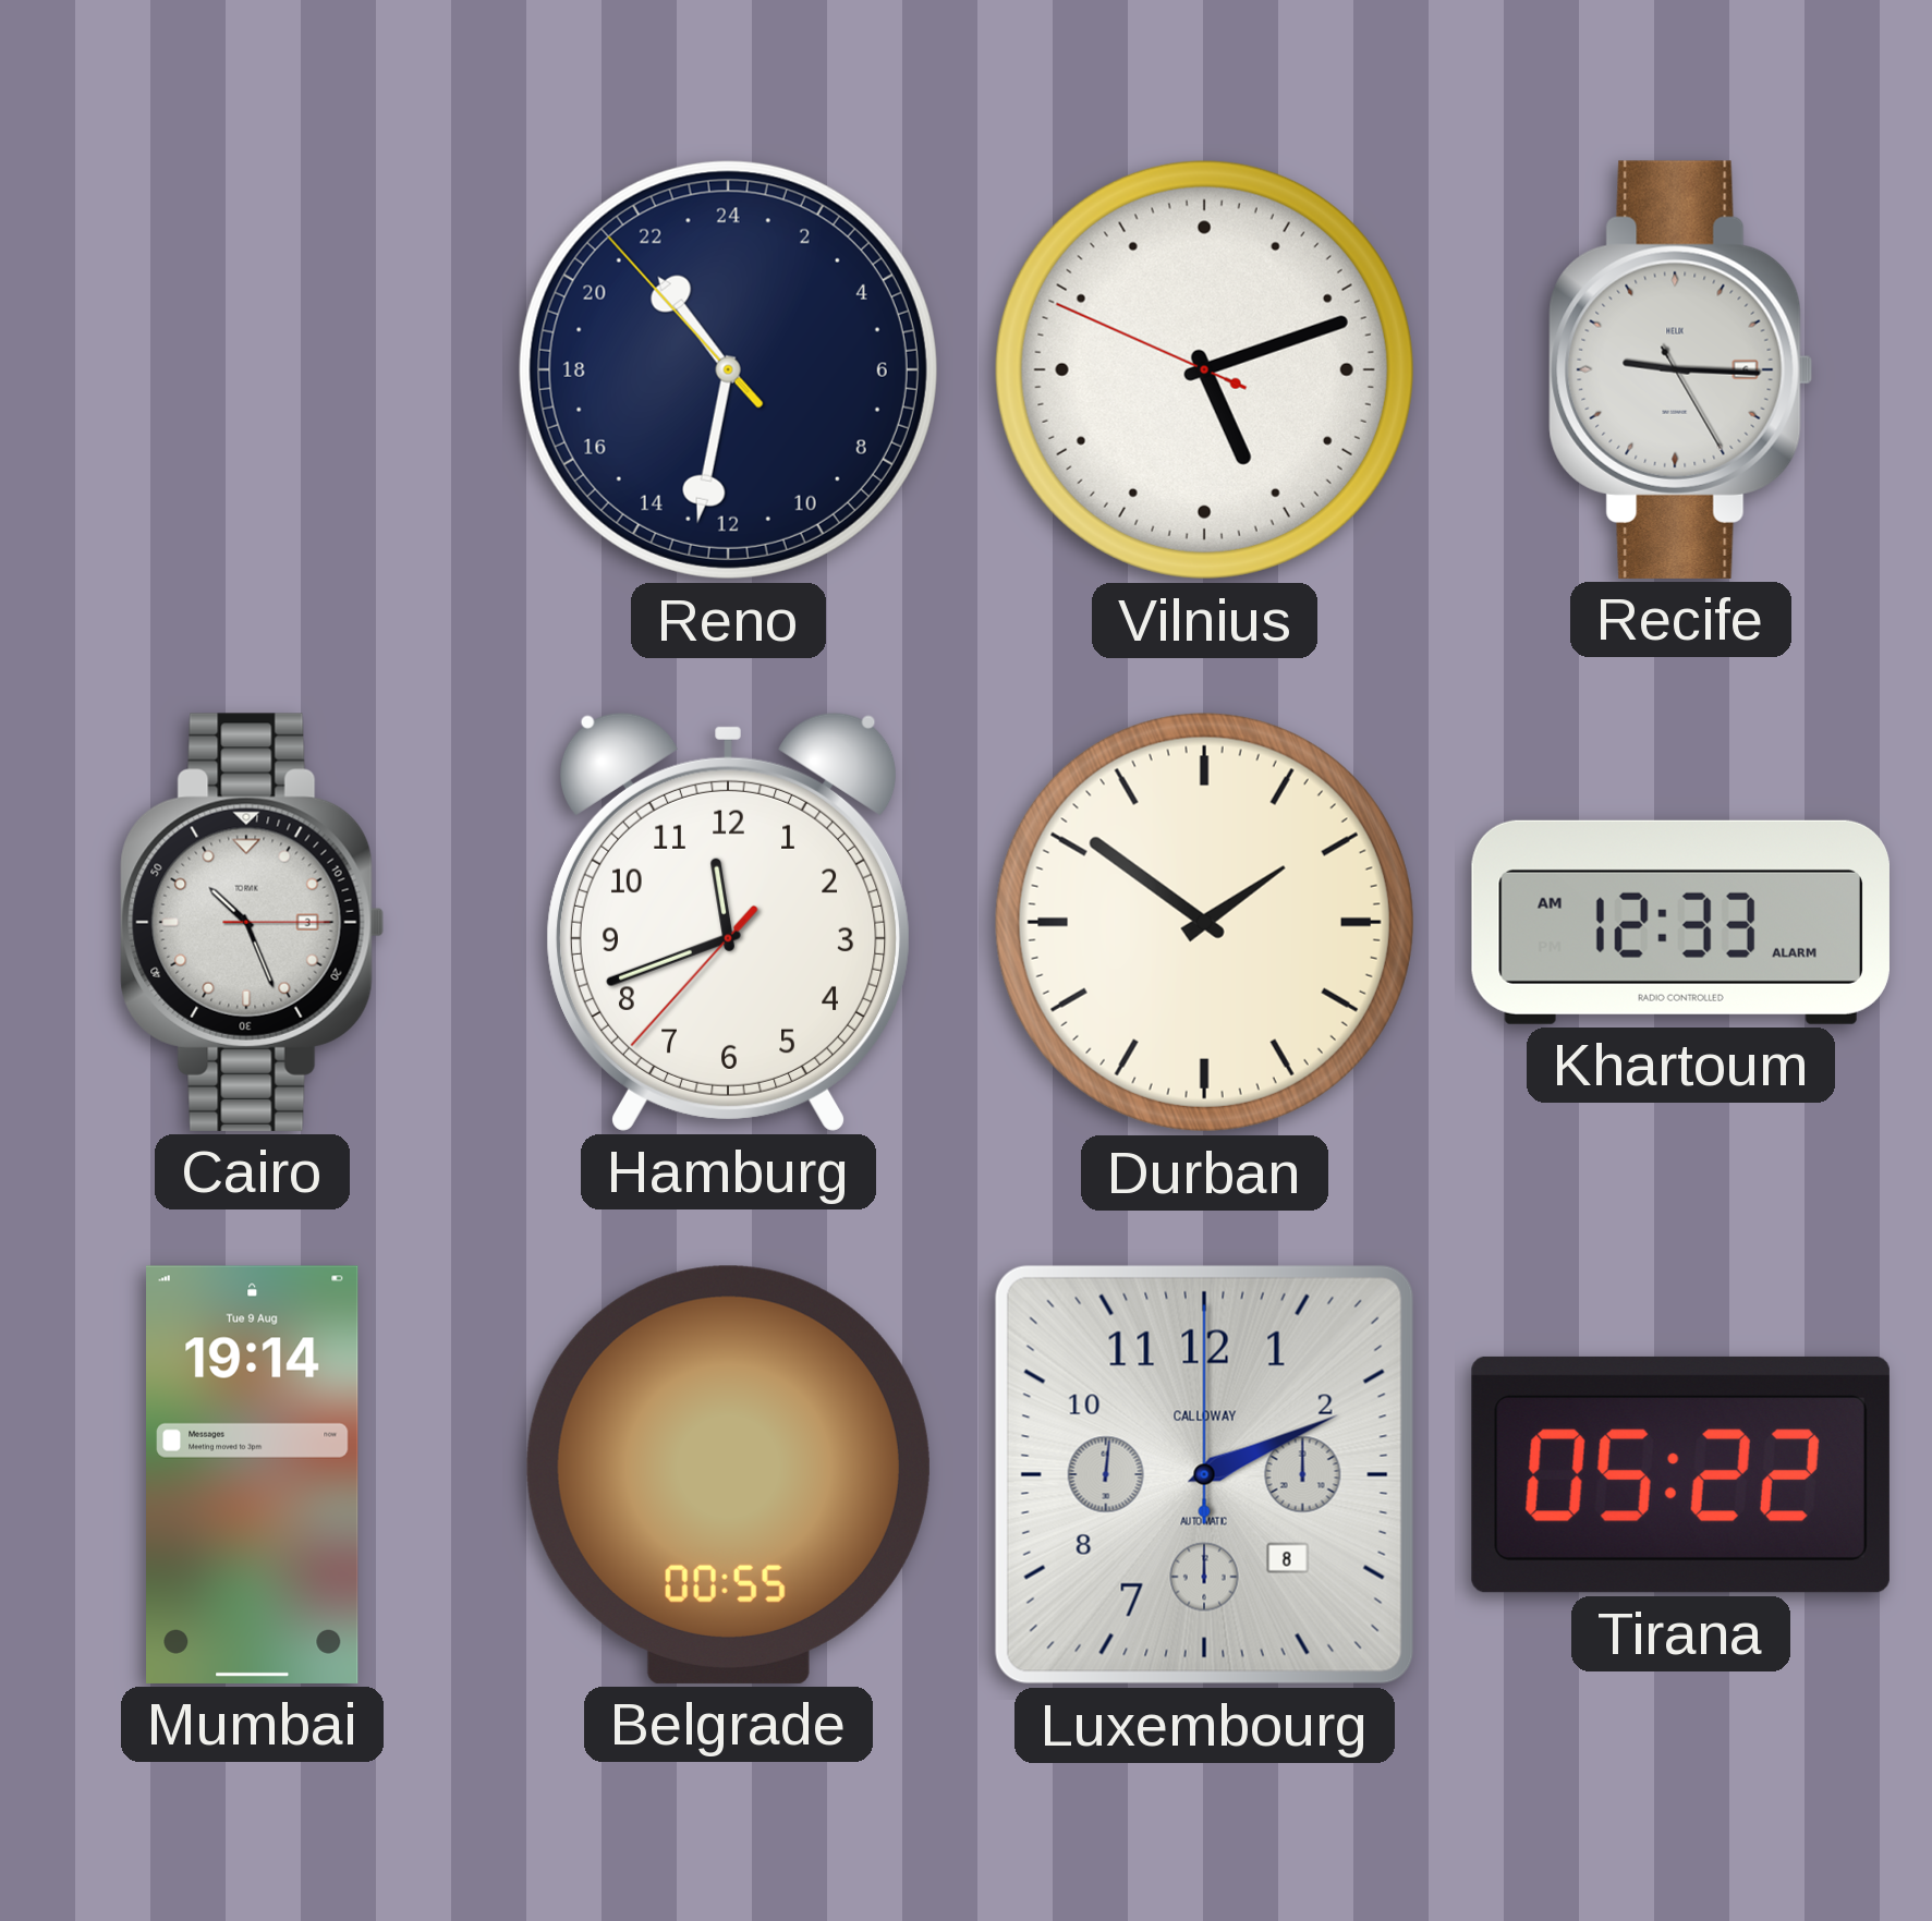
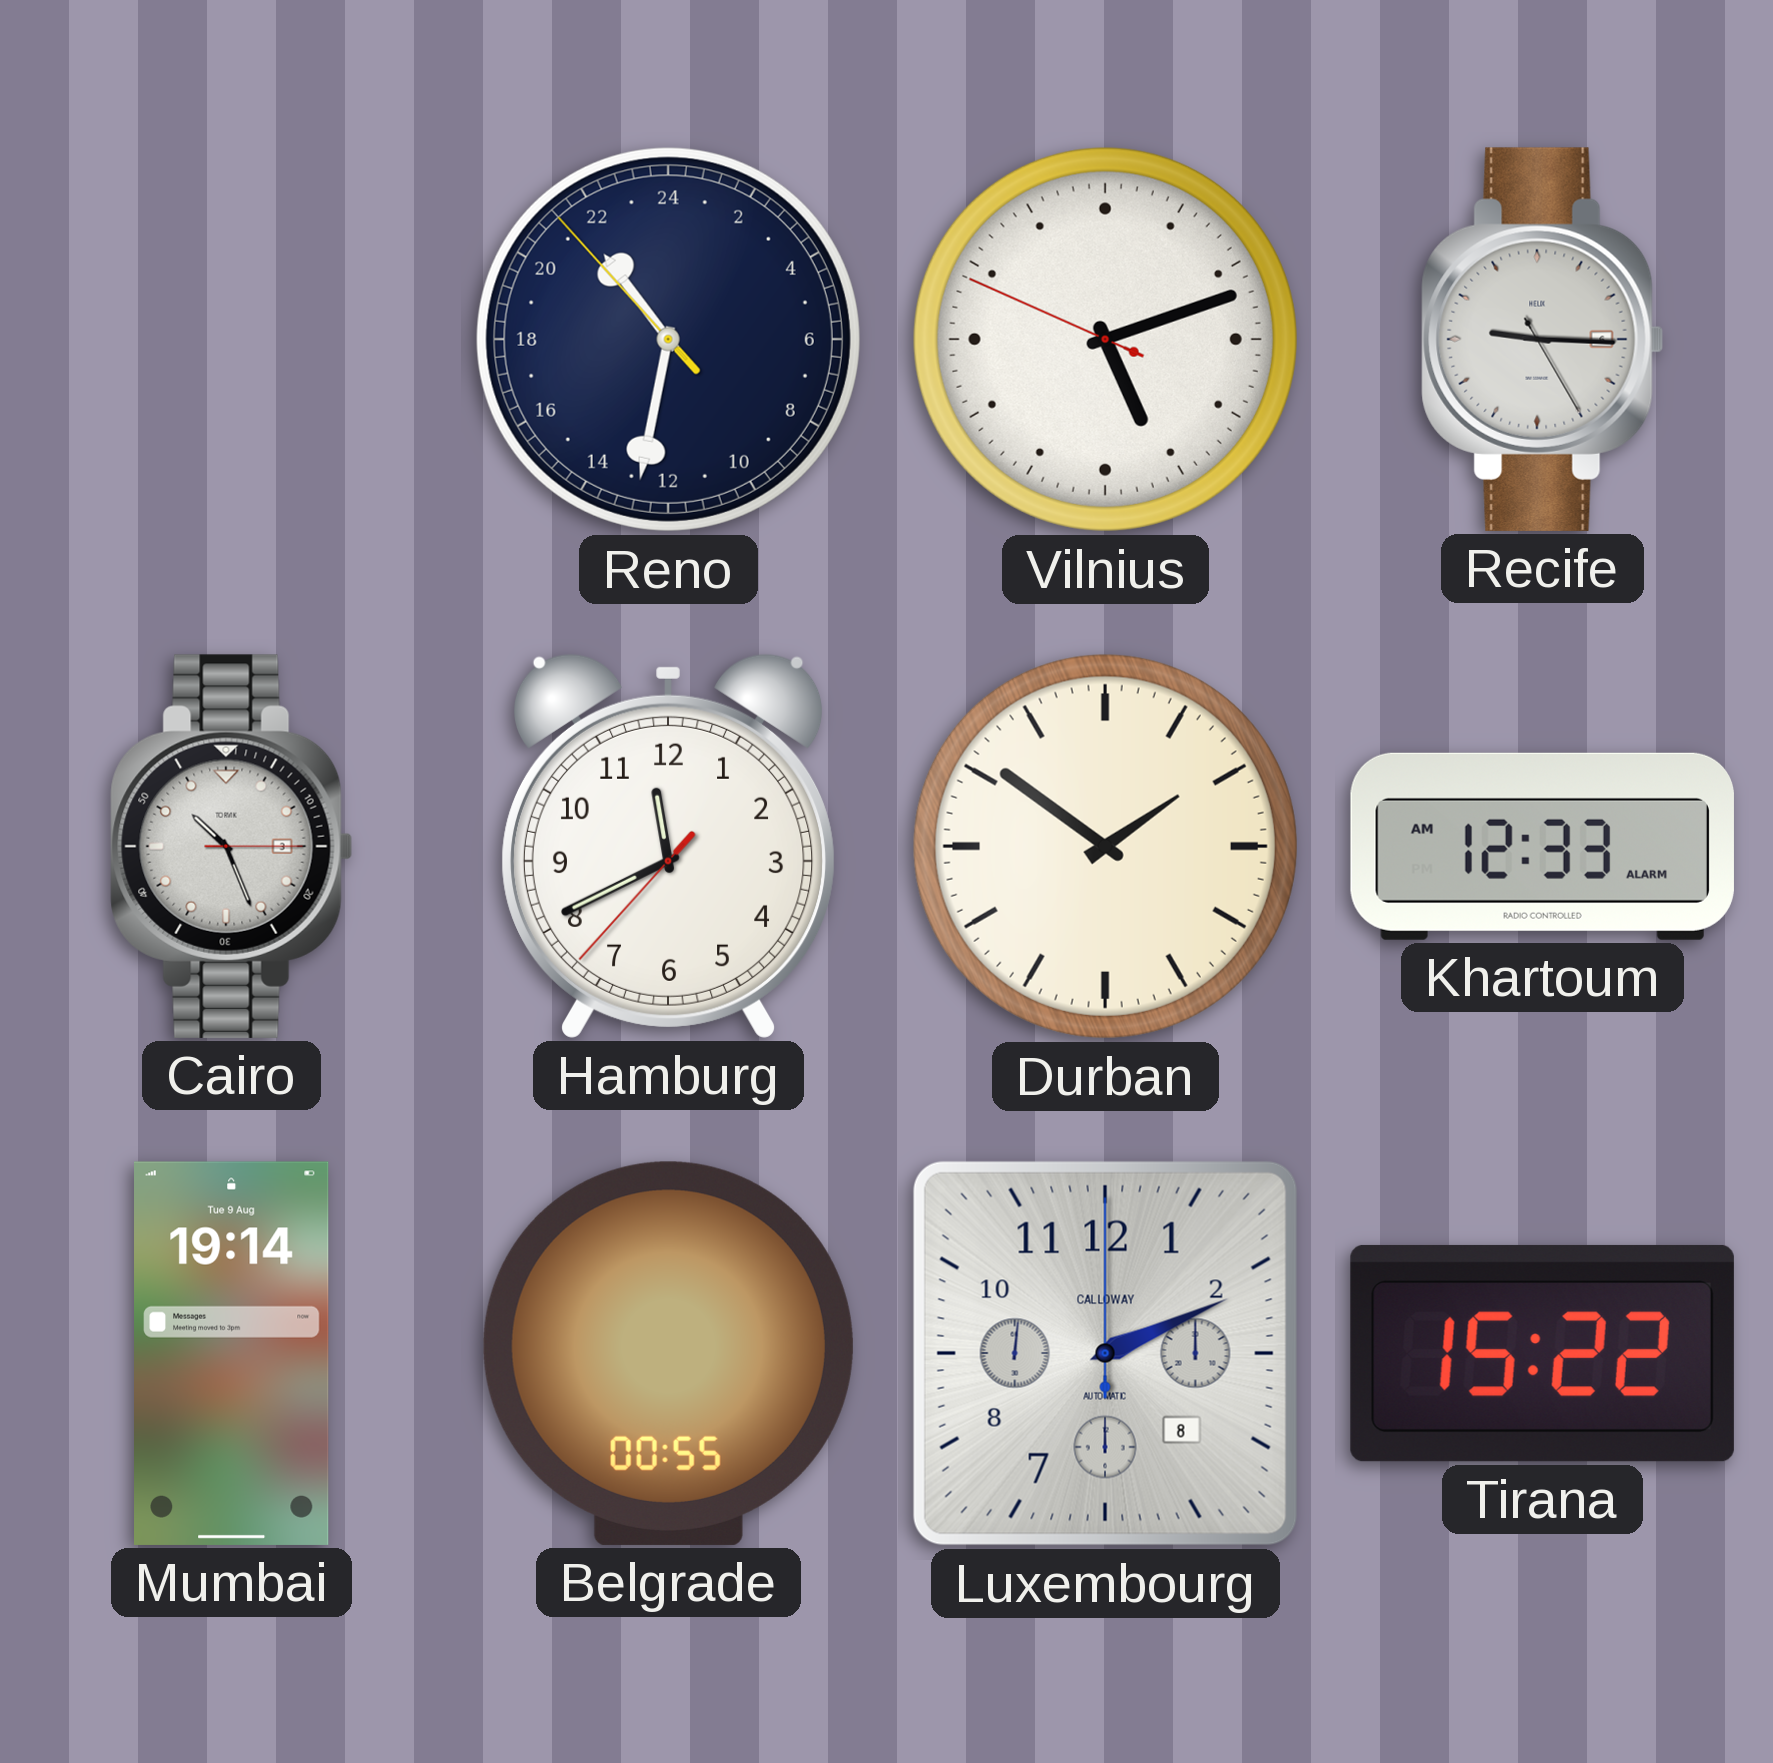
Hamburg: 11:41 -> 11:40
Tirana: 05:22 -> 15:22
